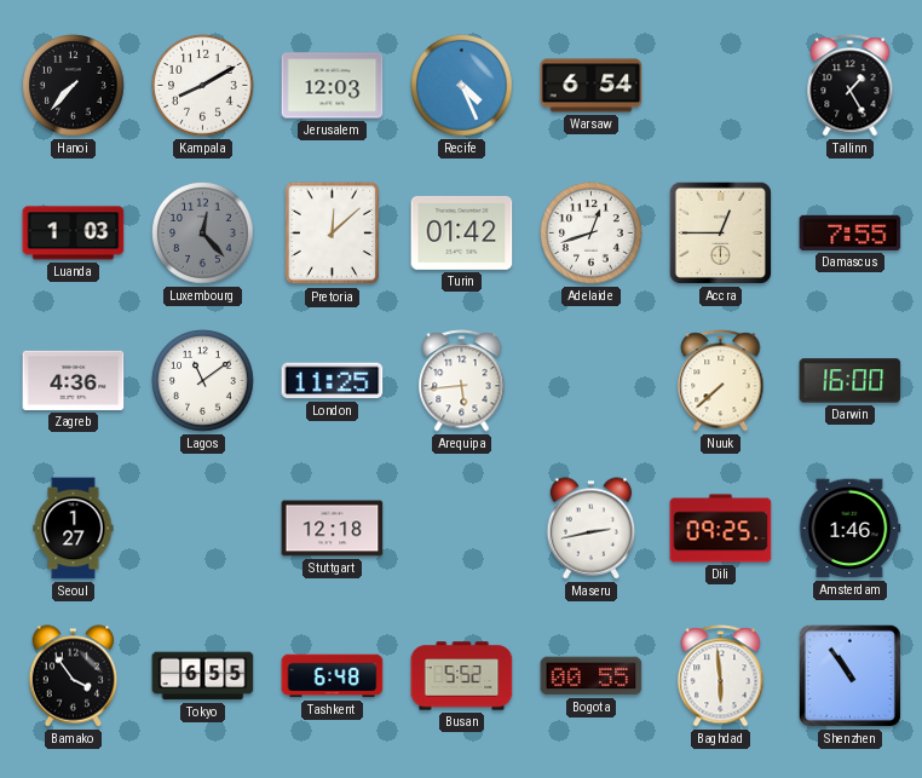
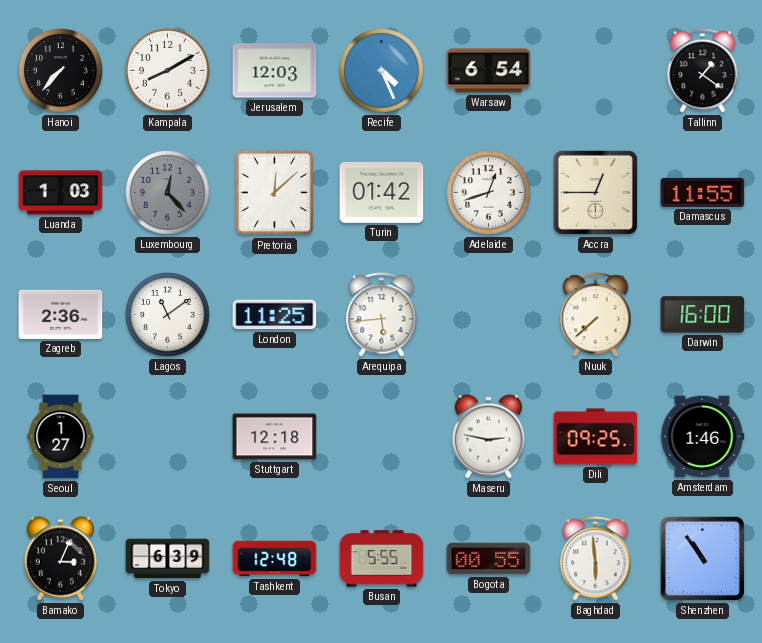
Tallinn: 1:25 -> 1:21
Damascus: 7:55 -> 11:55
Zagreb: 4:36 -> 2:36
Maseru: 2:43 -> 2:47
Bamako: 3:54 -> 3:04
Tokyo: 6:55 -> 6:39
Tashkent: 6:48 -> 12:48
Busan: 5:52 -> 5:55
